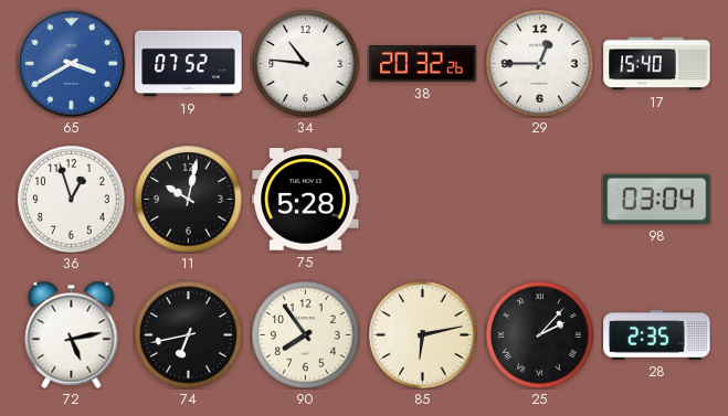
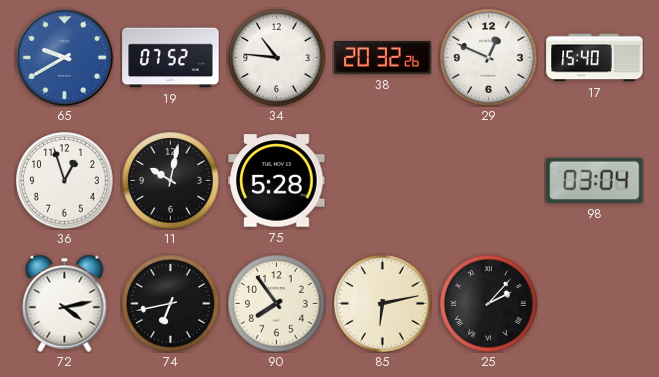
65: 3:40 -> 9:40
29: 12:45 -> 12:49
72: 5:13 -> 4:13
28: 2:35 -> none
